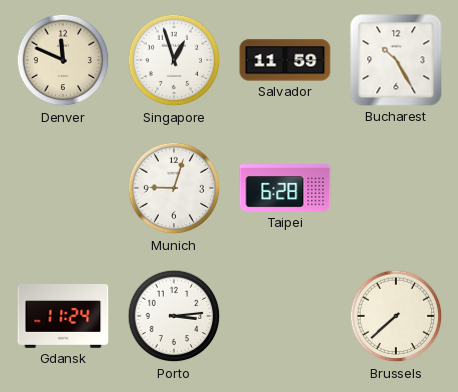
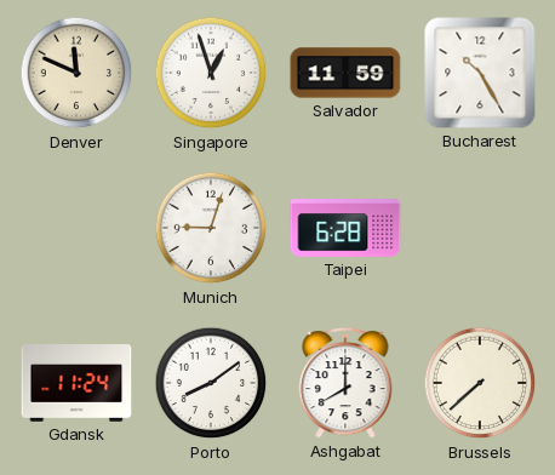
Porto: 3:14 -> 8:09
Ashgabat: none -> 8:00
